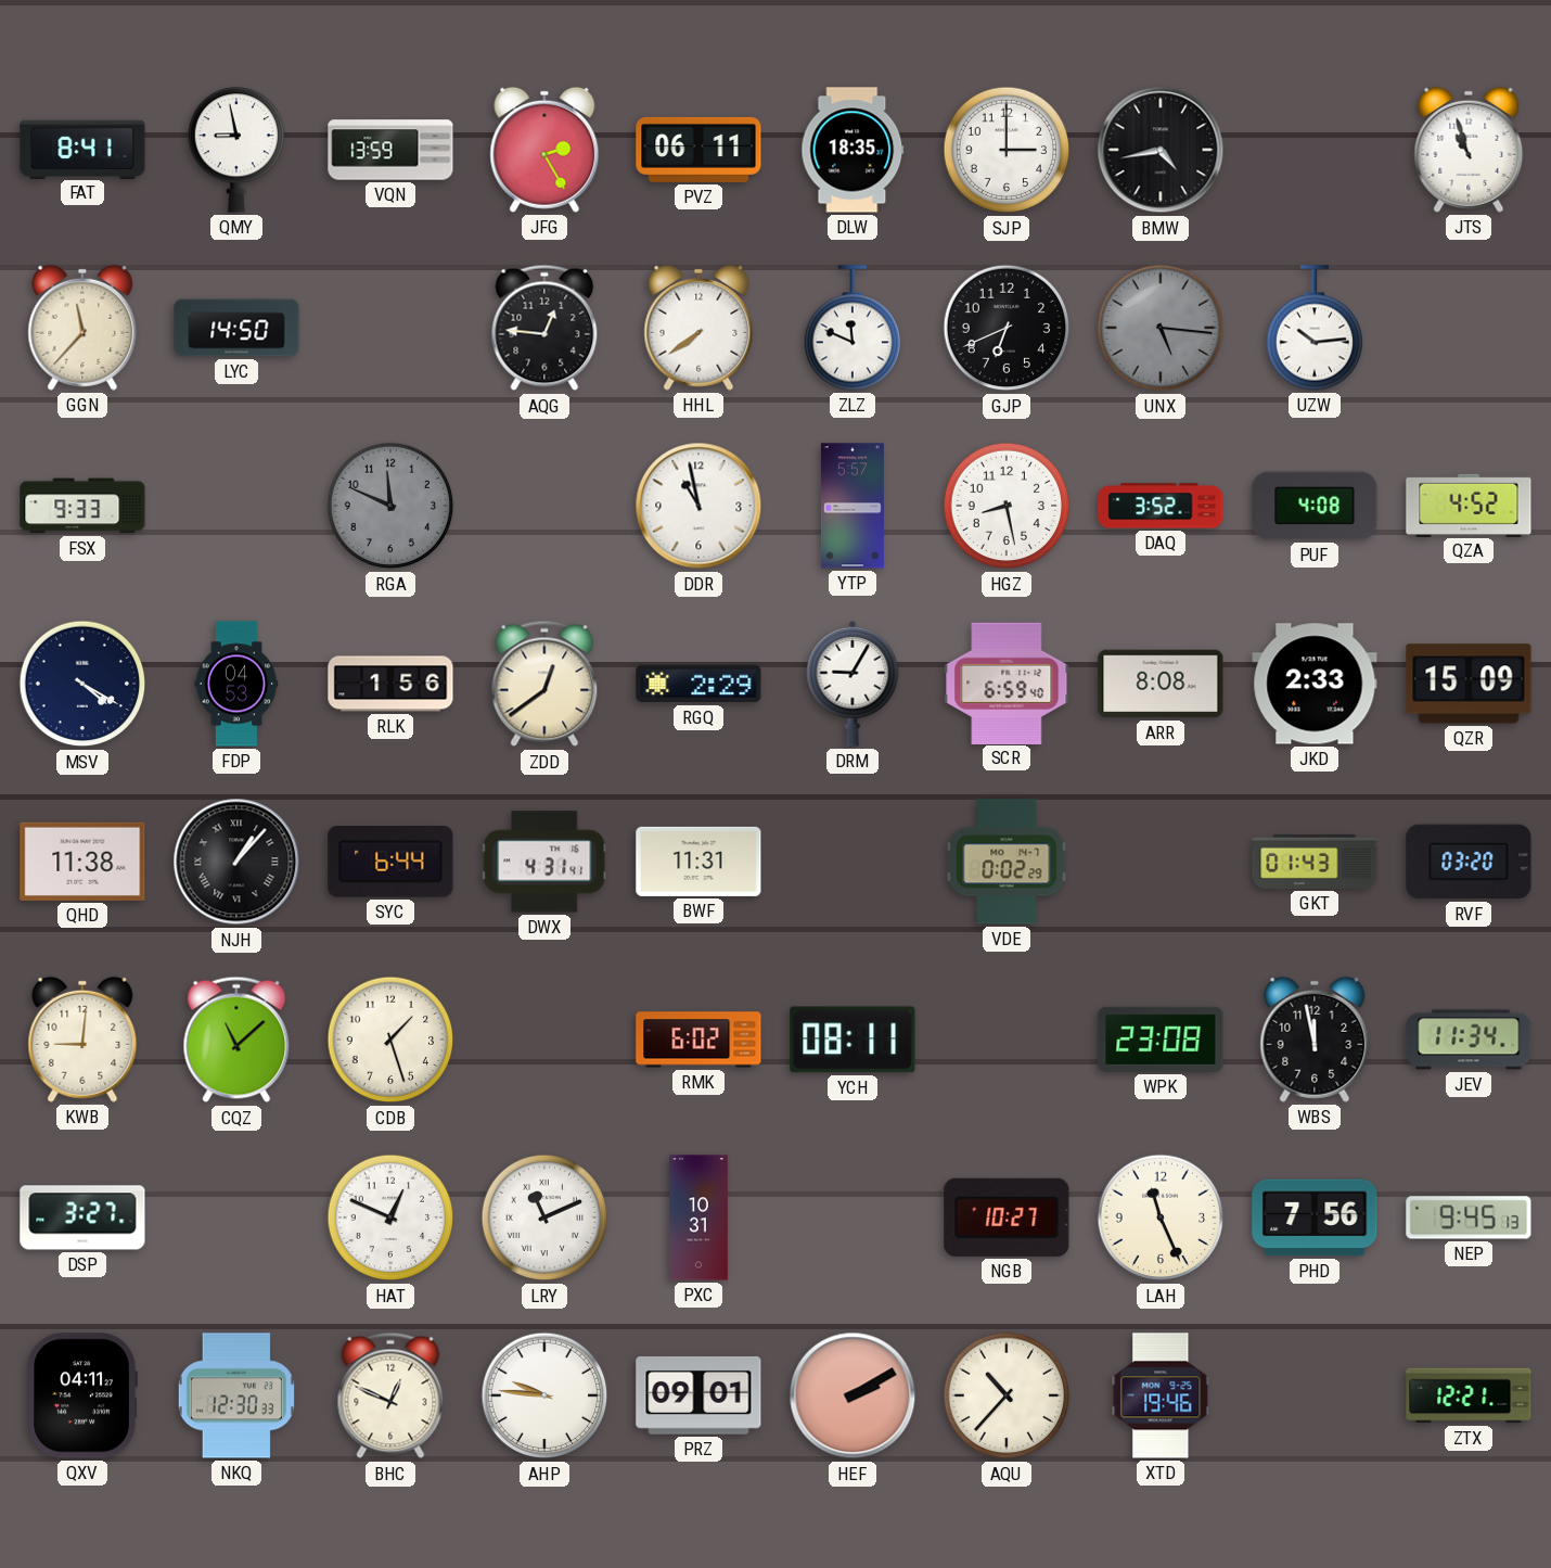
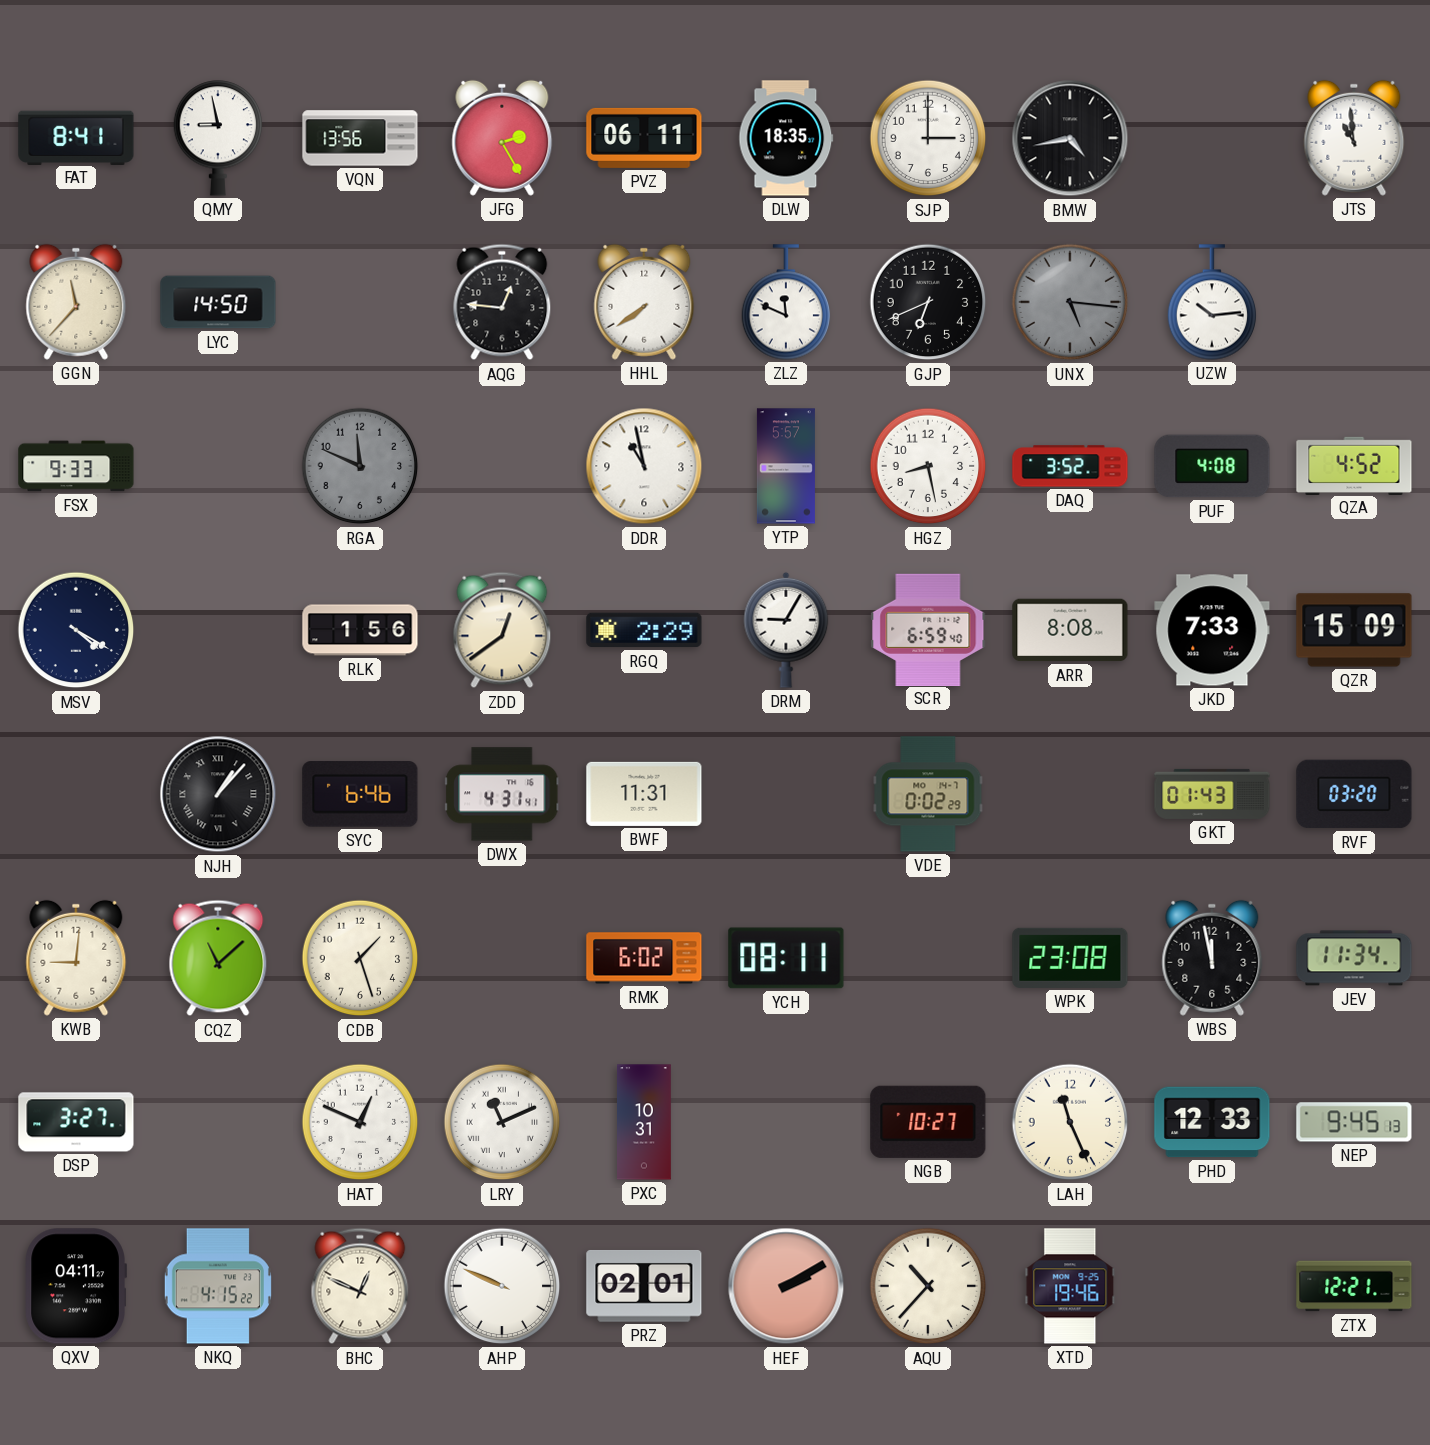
VQN: 13:59 -> 13:56
JTS: 10:57 -> 10:59
FDP: 04:53 -> none
JKD: 2:33 -> 7:33
QHD: 11:38 -> none
SYC: 6:44 -> 6:46
PHD: 7:56 -> 12:33
NKQ: 12:30 -> 4:15
AHP: 9:46 -> 9:49
PRZ: 09:01 -> 02:01
